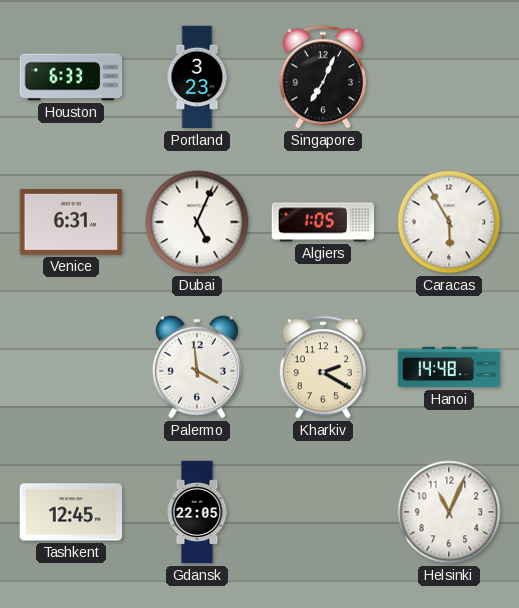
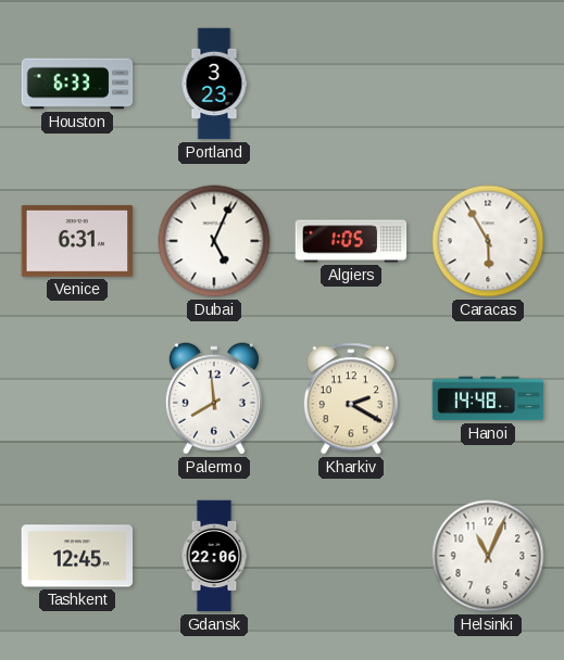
Singapore: 7:04 -> none
Palermo: 3:59 -> 7:59
Gdansk: 22:05 -> 22:06
